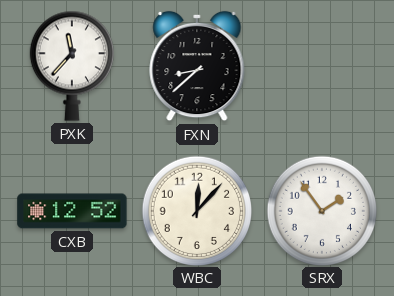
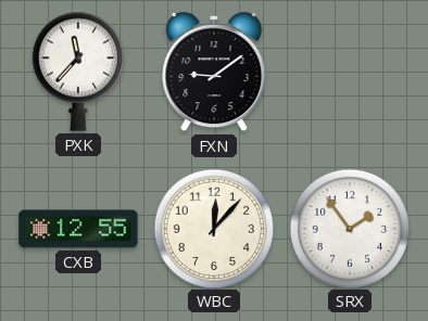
FXN: 8:38 -> 9:09
CXB: 12:52 -> 12:55
